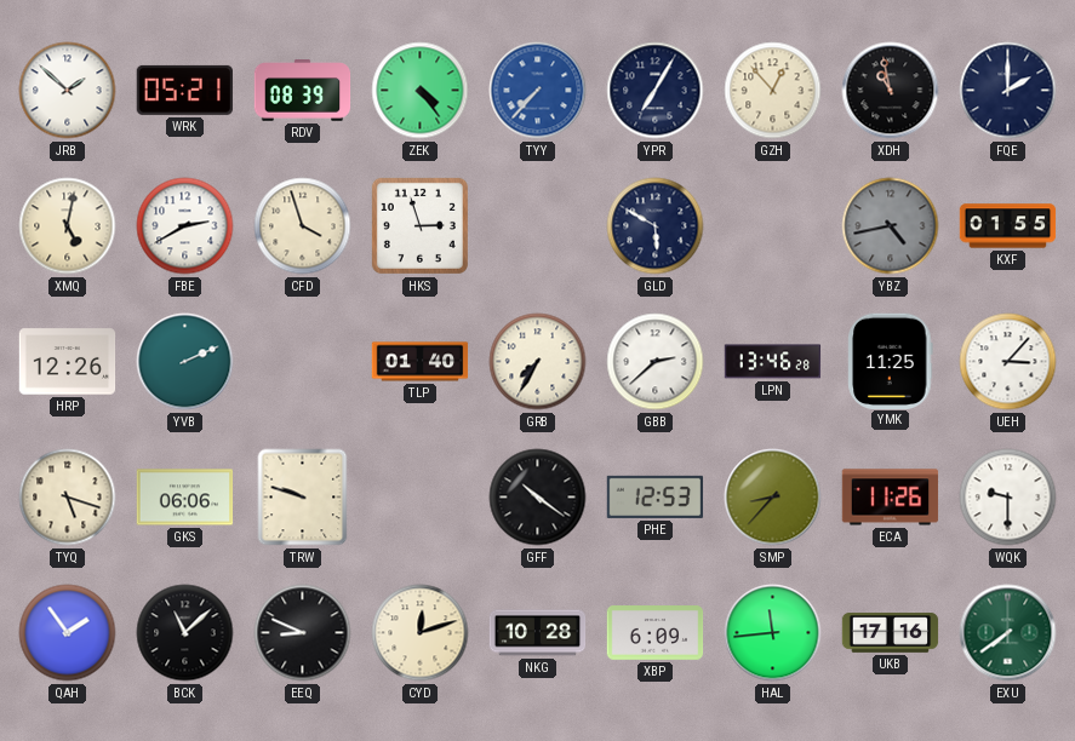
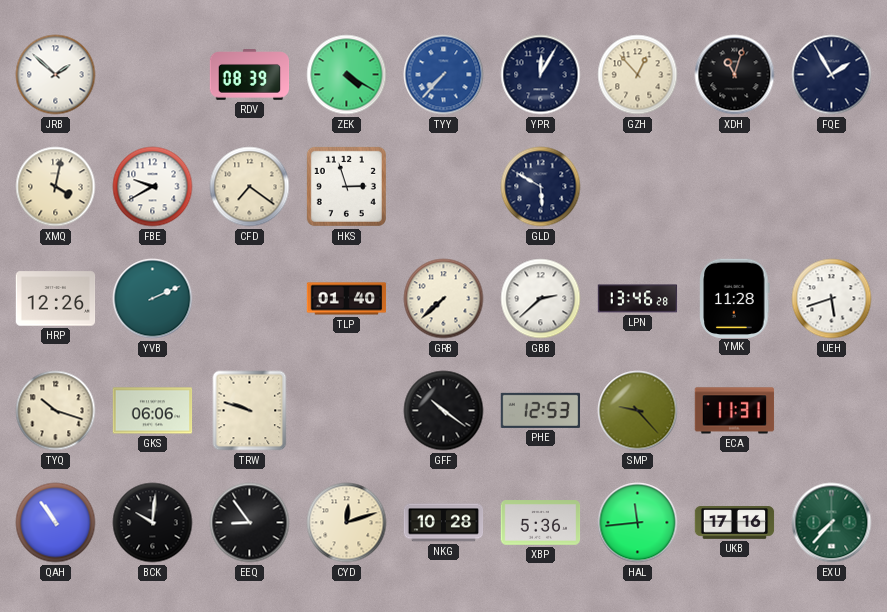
WRK: 05:21 -> none
ZEK: 4:24 -> 4:20
YPR: 7:05 -> 12:05
XDH: 10:58 -> 11:03
FQE: 2:00 -> 1:55
XMQ: 5:02 -> 4:02
FBE: 2:40 -> 9:40
CFD: 3:57 -> 7:21
YBZ: 4:43 -> none
KXF: 01:55 -> none
GRB: 7:35 -> 7:38
YMK: 11:25 -> 11:28
UEH: 3:07 -> 5:42
TYQ: 5:18 -> 10:18
SMP: 8:37 -> 9:23
ECA: 11:26 -> 11:31
WQK: 9:30 -> none
QAH: 1:54 -> 10:54
BCK: 11:08 -> 10:01
EEQ: 8:49 -> 8:54
XBP: 6:09 -> 5:36
EXU: 7:39 -> 7:37
